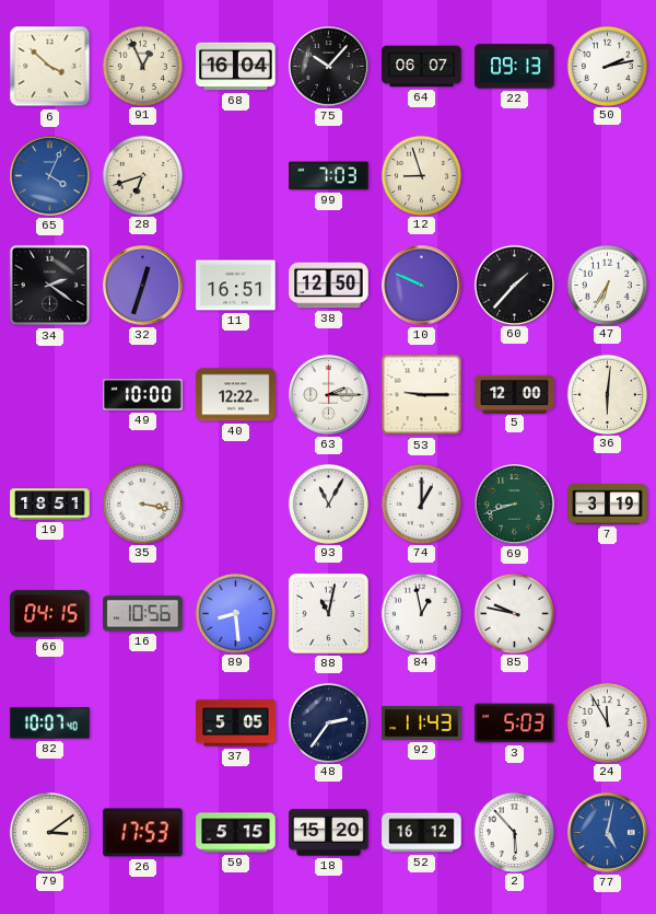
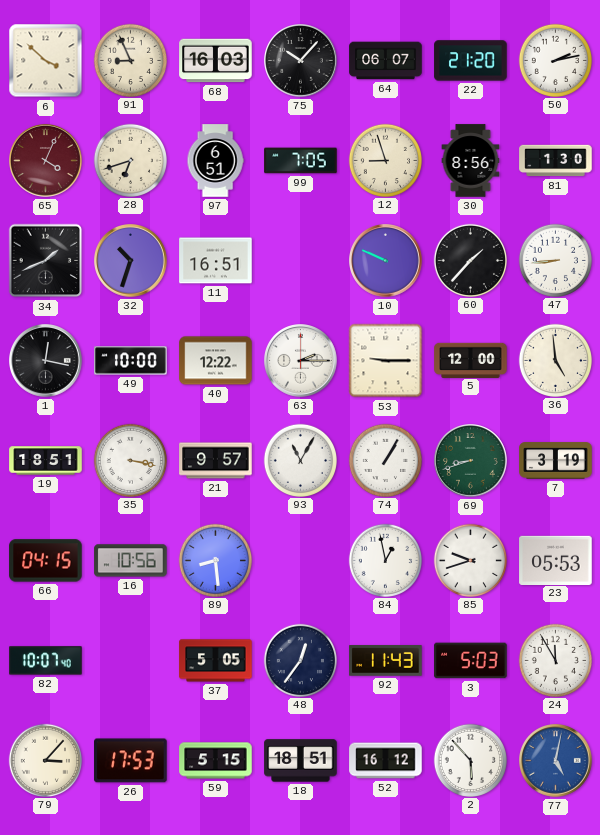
91: 12:56 -> 8:56
68: 16:04 -> 16:03
22: 09:13 -> 21:20
65 dial: blue -> burgundy
97: none -> 6:51
99: 7:03 -> 7:05
30: none -> 8:56
81: none -> 1:30
34: 2:21 -> 1:41
32: 12:33 -> 10:33
38: 12:50 -> none
47: 6:35 -> 8:44
1: none -> 12:17
36: 6:01 -> 4:59
21: none -> 9:57
74: 1:00 -> 1:05
88: 11:02 -> none
85: 9:47 -> 9:42
23: none -> 05:53
48: 2:36 -> 12:36
79: 3:09 -> 3:07
18: 15:20 -> 18:51
